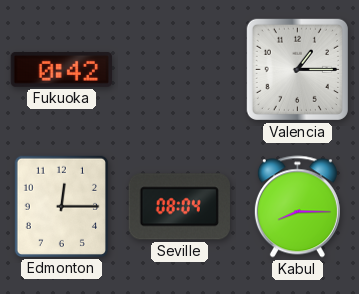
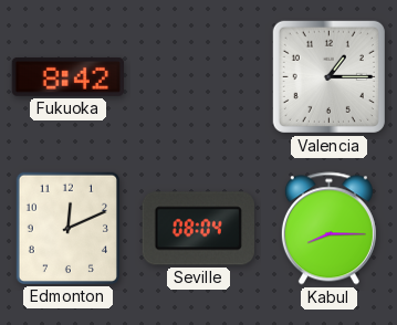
Fukuoka: 0:42 -> 8:42
Edmonton: 12:15 -> 12:11
